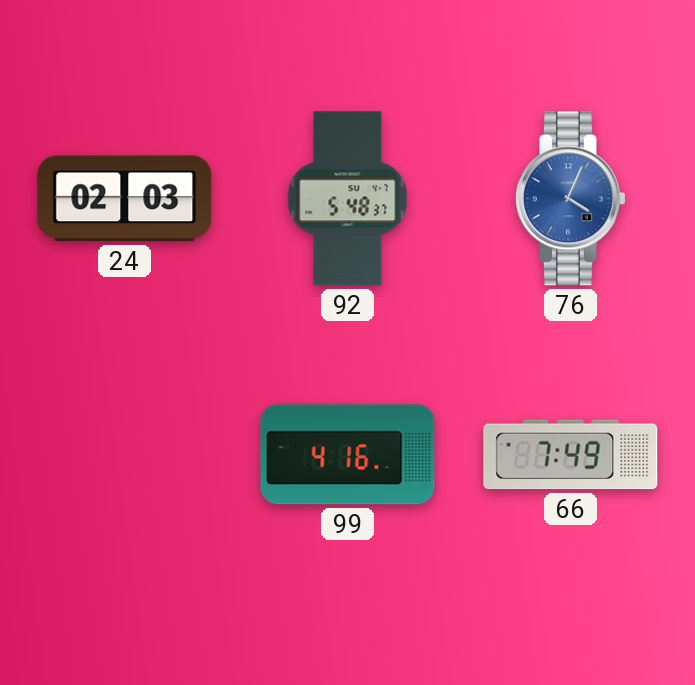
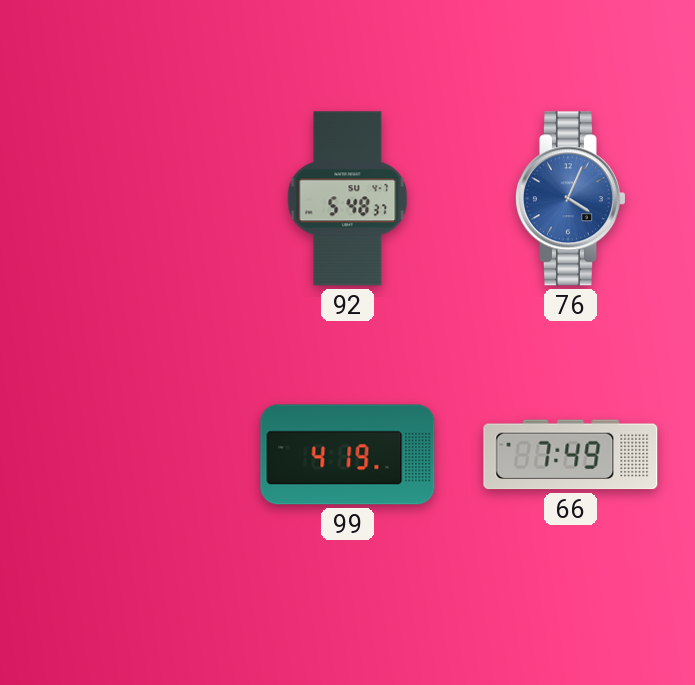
24: 02:03 -> none
99: 4:16 -> 4:19
